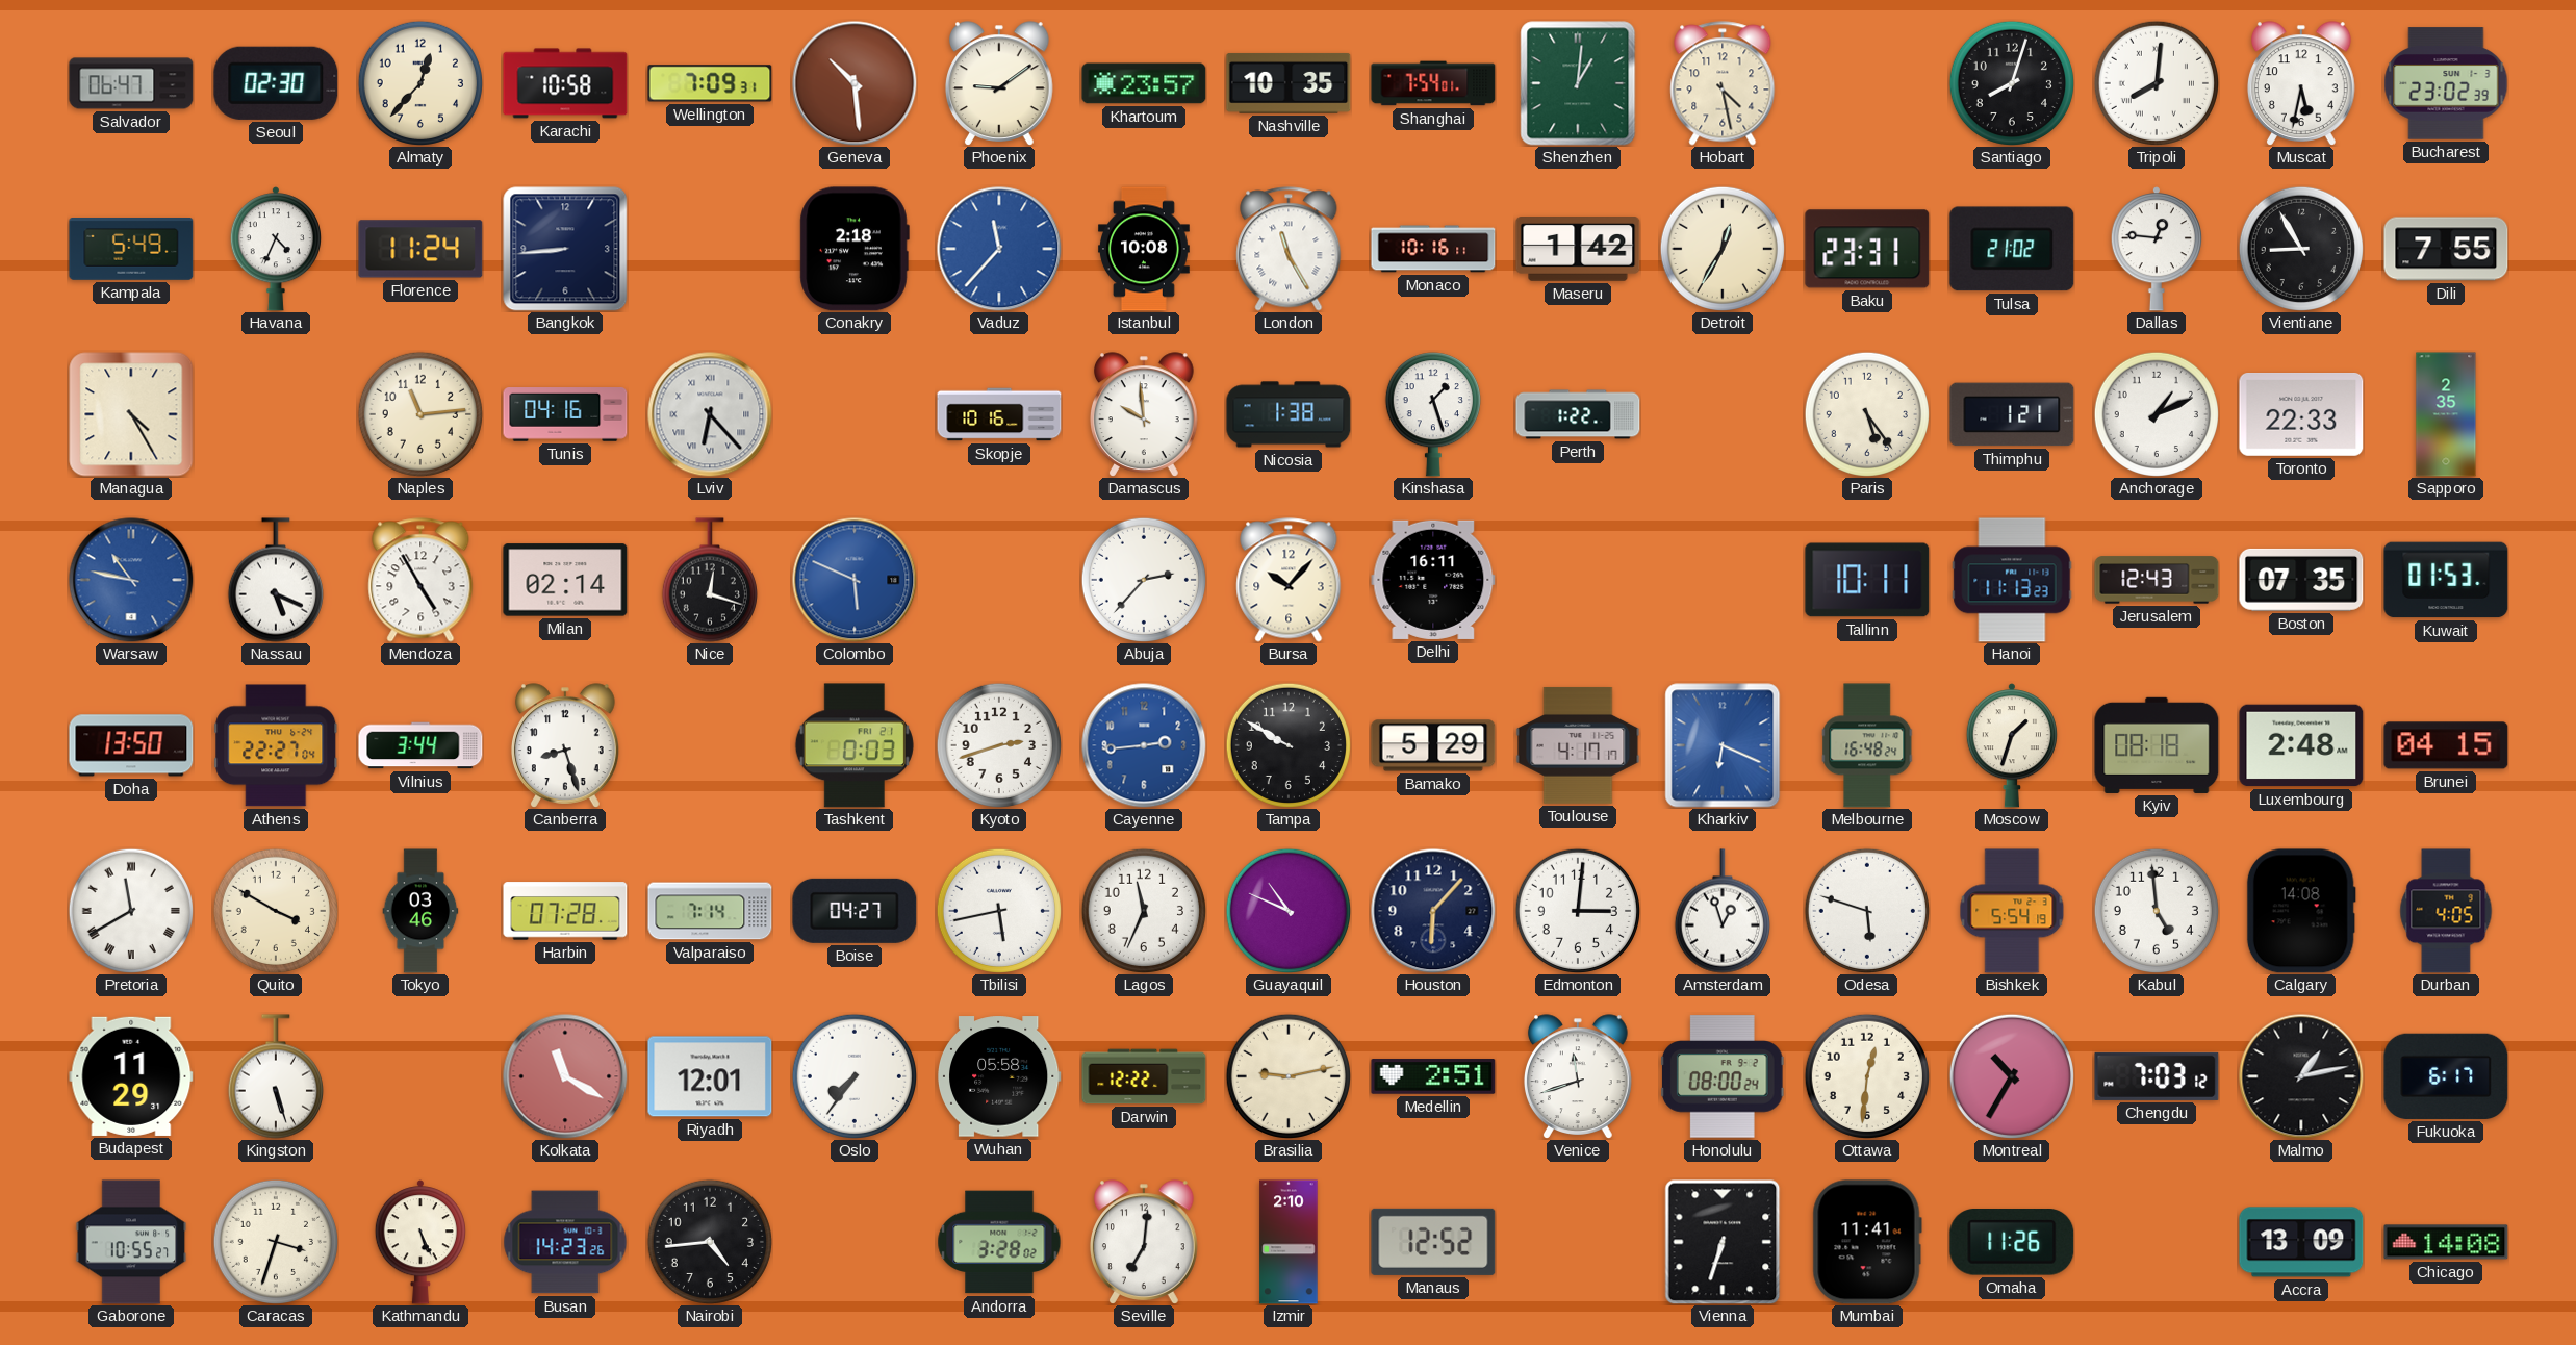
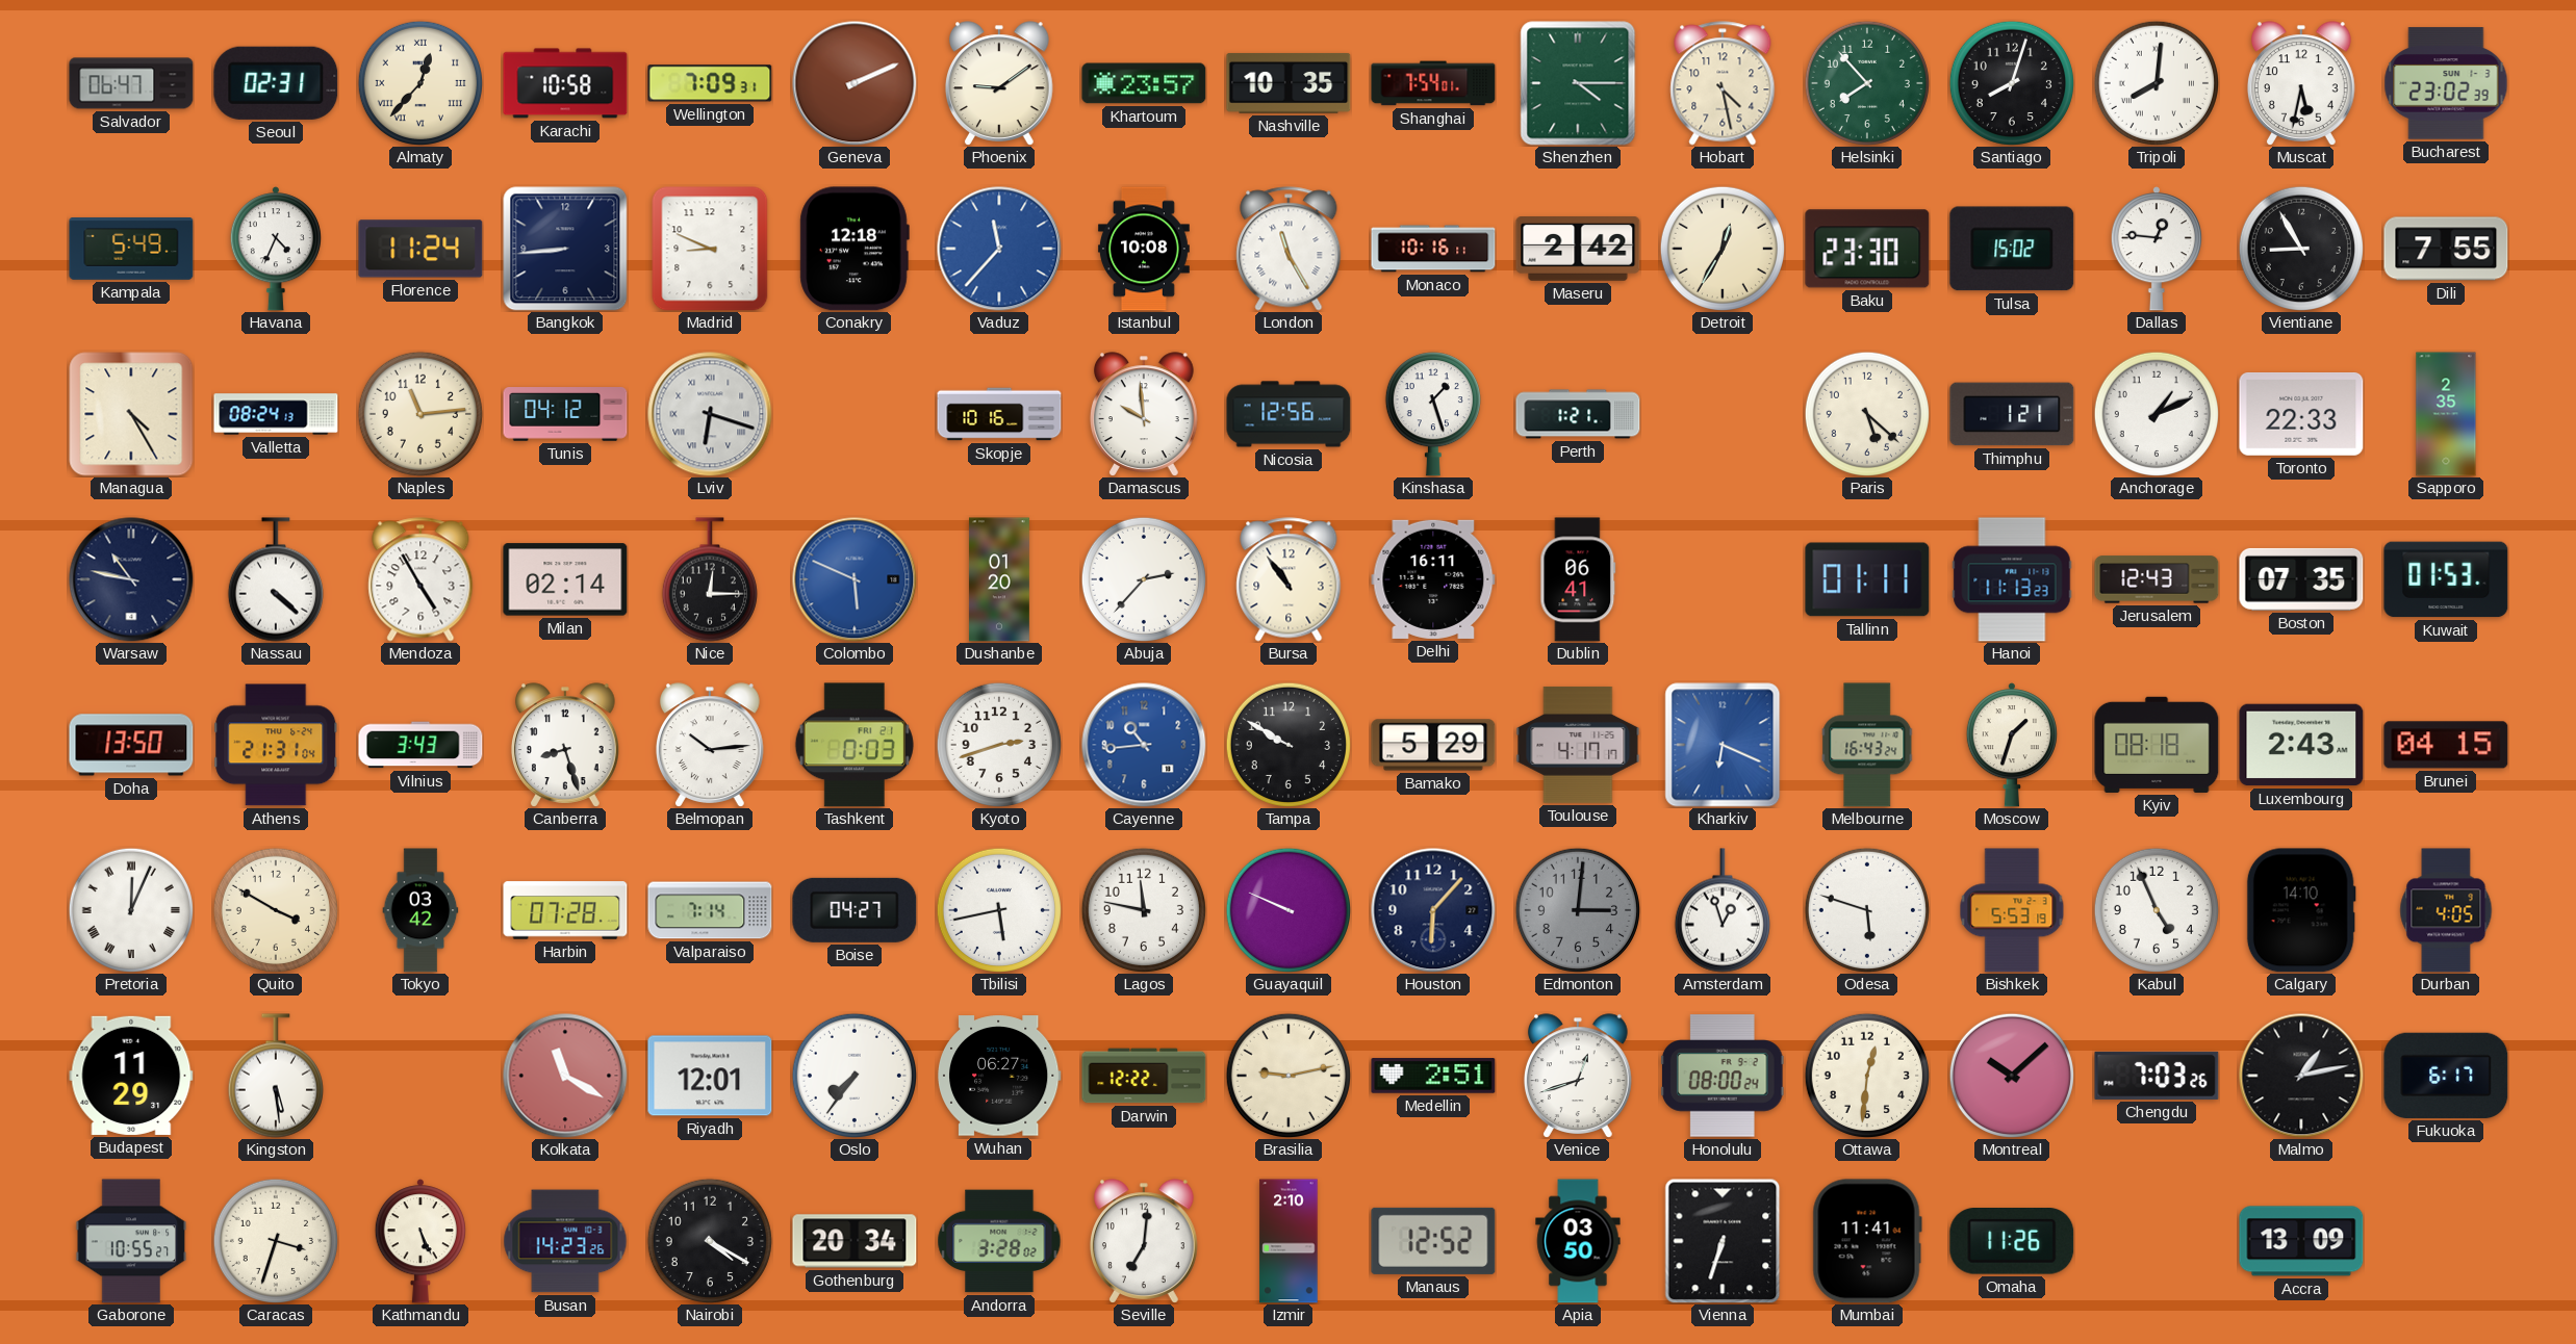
Seoul: 02:30 -> 02:31
Almaty numerals: Arabic -> Roman
Geneva: 10:29 -> 2:11
Shenzhen: 1:01 -> 4:15
Helsinki: none -> 7:53
Madrid: none -> 8:49
Conakry: 2:18 -> 12:18
Maseru: 1:42 -> 2:42
Baku: 23:31 -> 23:30
Tulsa: 21:02 -> 15:02
Valletta: none -> 08:24
Tunis: 04:16 -> 04:12
Lviv: 6:23 -> 6:18
Nicosia: 1:38 -> 12:56
Perth: 1:22 -> 1:21
Paris: 5:24 -> 5:22
Warsaw dial: blue -> navy
Nassau: 5:19 -> 4:22
Nice: 12:18 -> 12:15
Dushanbe: none -> 01:20
Bursa: 10:07 -> 10:54
Dublin: none -> 06:41
Tallinn: 10:11 -> 01:11
Athens: 22:27 -> 21:31
Vilnius: 3:44 -> 3:43
Belmopan: none -> 10:14
Cayenne: 2:44 -> 10:44
Melbourne: 16:48 -> 16:43
Luxembourg: 2:48 -> 2:43
Pretoria: 11:40 -> 12:04
Tokyo: 03:46 -> 03:42
Lagos: 11:34 -> 11:47
Guayaquil: 10:49 -> 9:49
Edmonton dial: white -> grey
Bishkek: 5:54 -> 5:53
Kabul: 4:59 -> 4:56
Calgary: 14:08 -> 14:10
Kingston: 5:27 -> 5:29
Wuhan: 05:58 -> 06:27
Venice: 11:42 -> 12:42
Montreal: 10:35 -> 10:08
Chengdu: 7:03:12 -> 7:03:26
Nairobi: 4:44 -> 4:20
Gothenburg: none -> 20:34
Apia: none -> 03:50
Chicago: 14:08 -> none
